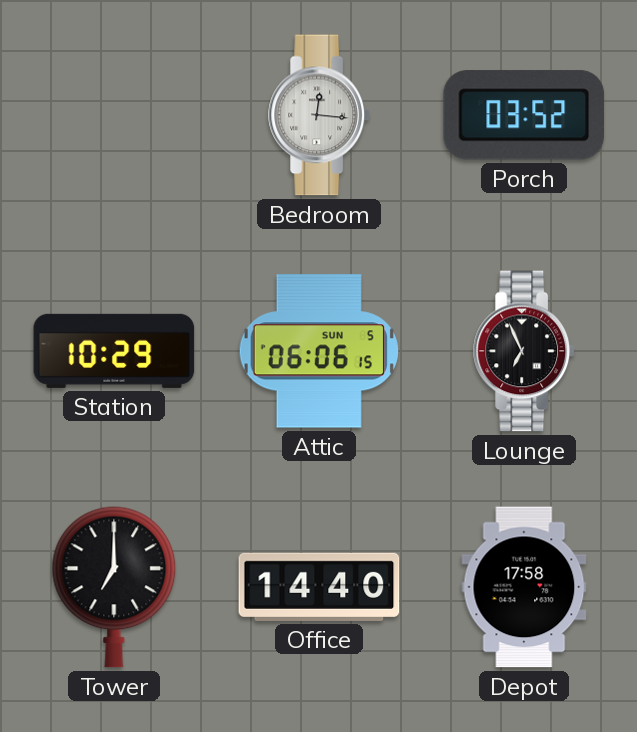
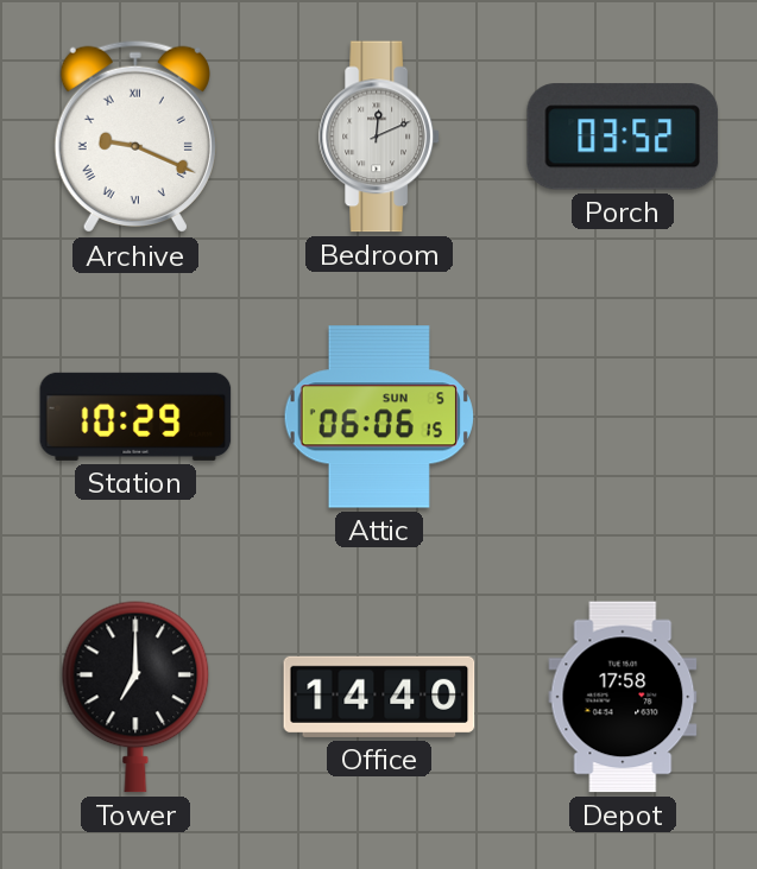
Archive: none -> 9:19
Bedroom: 12:16 -> 12:11
Lounge: 6:56 -> none
